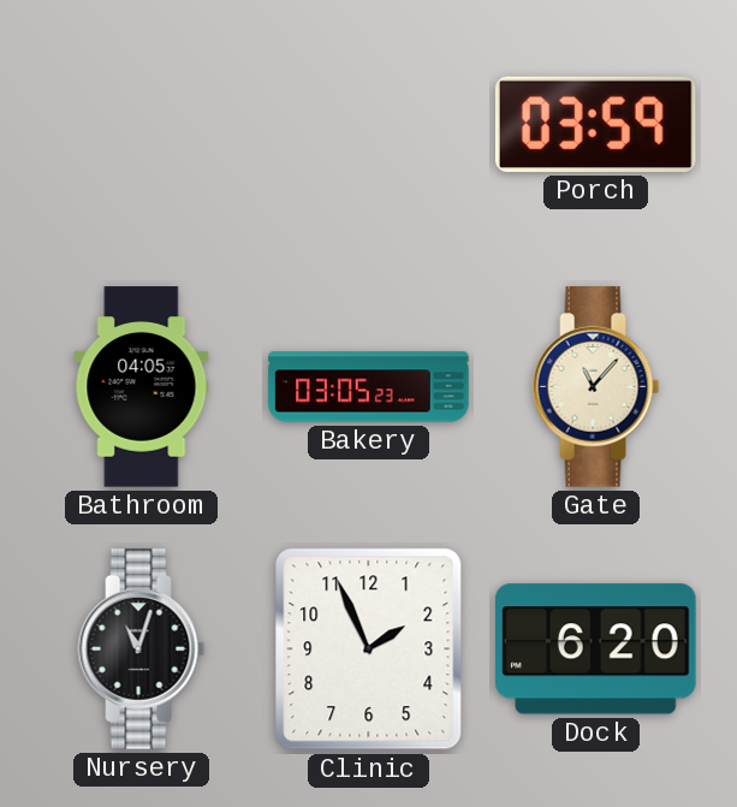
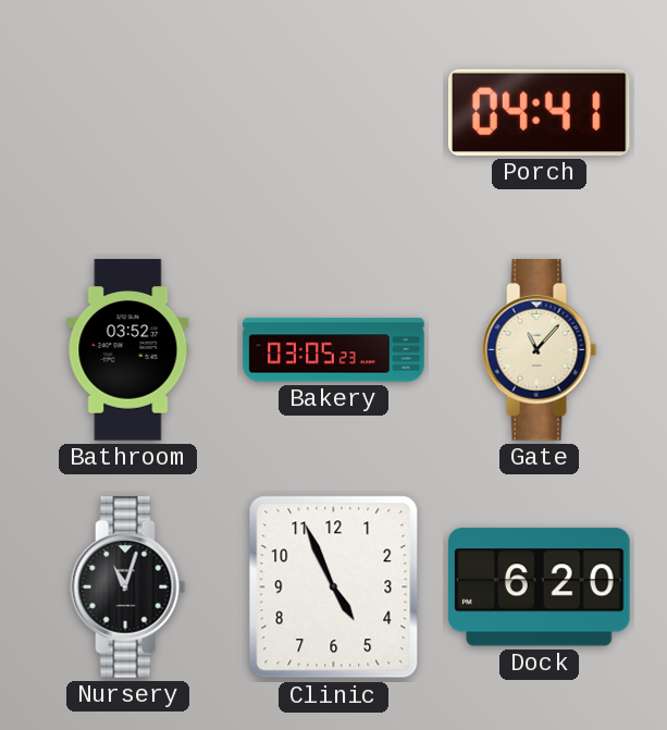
Porch: 03:59 -> 04:41
Bathroom: 04:05 -> 03:52
Clinic: 1:56 -> 4:56
